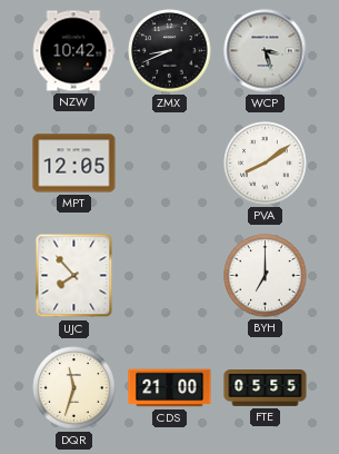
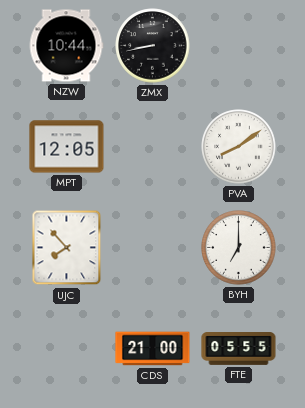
NZW: 10:42 -> 10:44
ZMX: 8:41 -> 8:43
WCP: 3:27 -> none
DQR: 11:33 -> none
